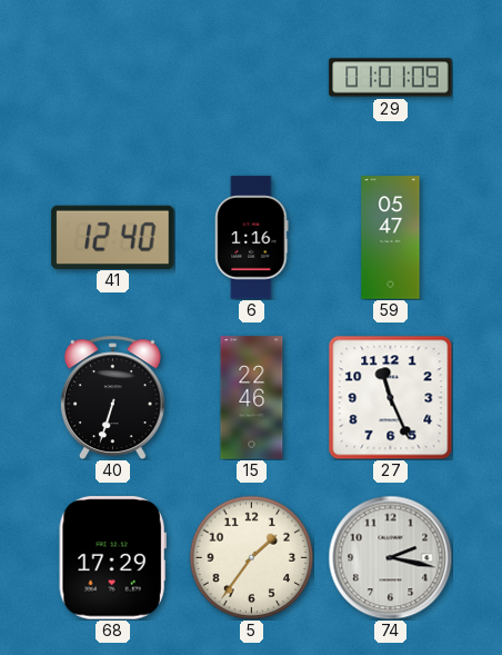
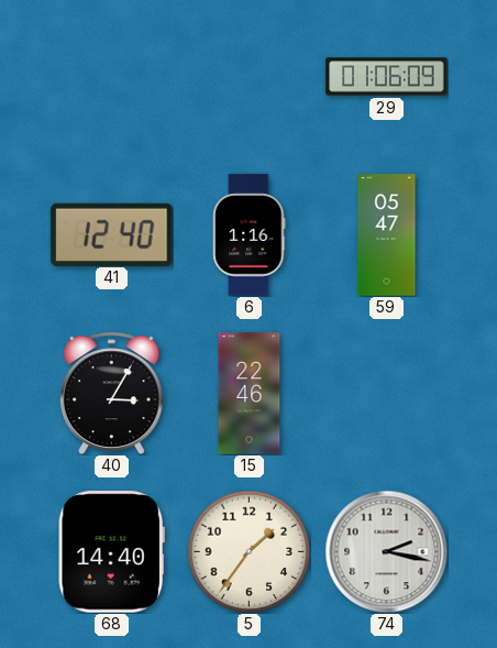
29: 01:01 -> 01:06
40: 6:33 -> 3:05
27: 11:26 -> none
68: 17:29 -> 14:40
